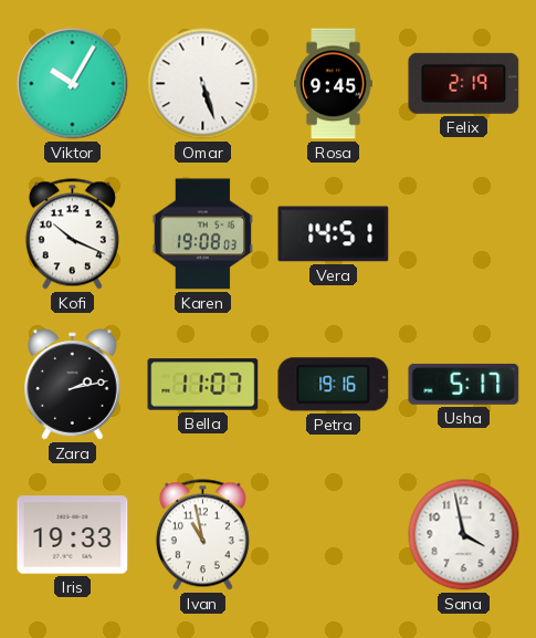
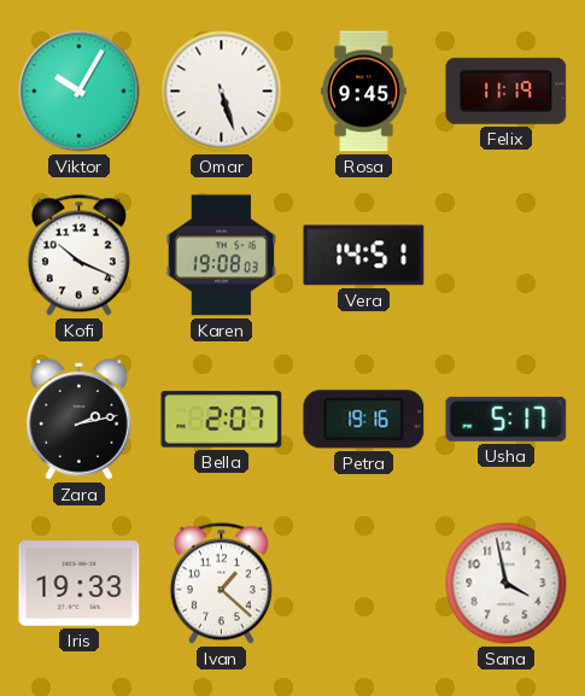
Felix: 2:19 -> 11:19
Bella: 11:07 -> 2:07
Ivan: 10:58 -> 1:22
